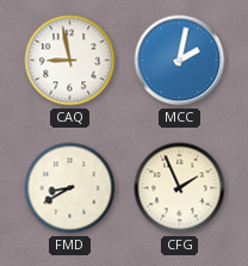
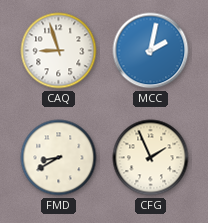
CAQ: 8:58 -> 8:57
